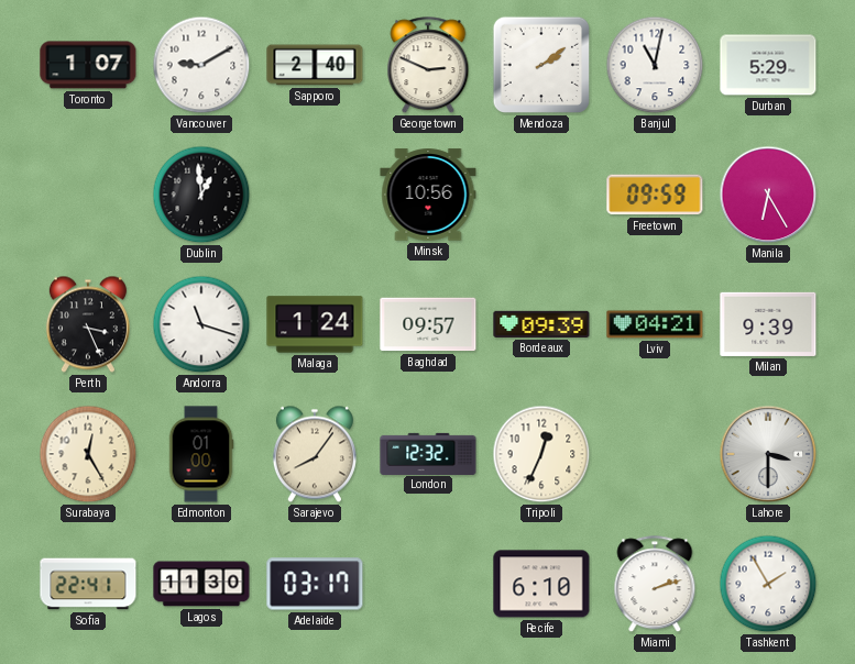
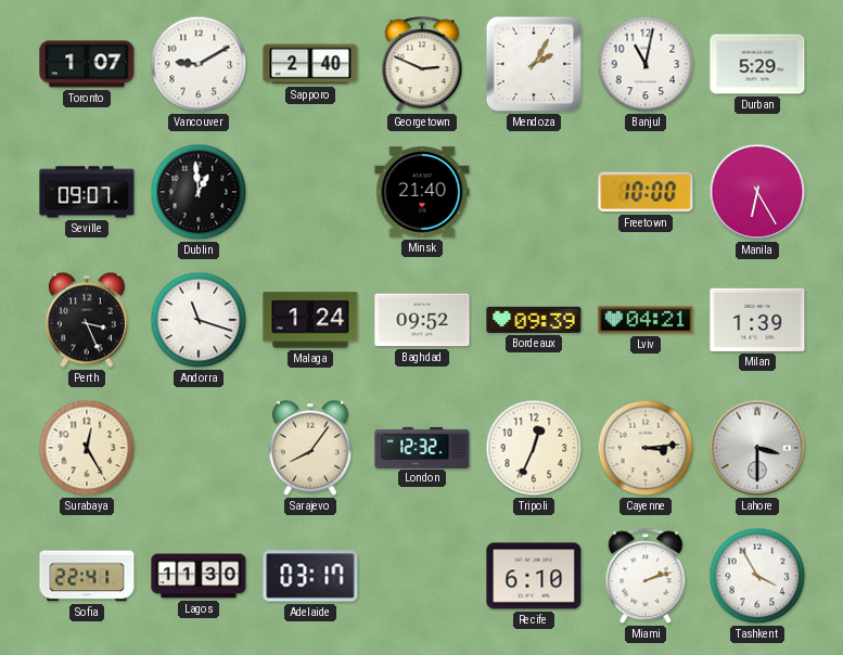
Mendoza: 2:09 -> 2:05
Seville: none -> 09:07
Minsk: 10:56 -> 21:40
Freetown: 09:59 -> 10:00
Baghdad: 09:57 -> 09:52
Milan: 9:39 -> 1:39
Edmonton: 01:00 -> none
Cayenne: none -> 3:14
Tashkent: 1:55 -> 3:55
